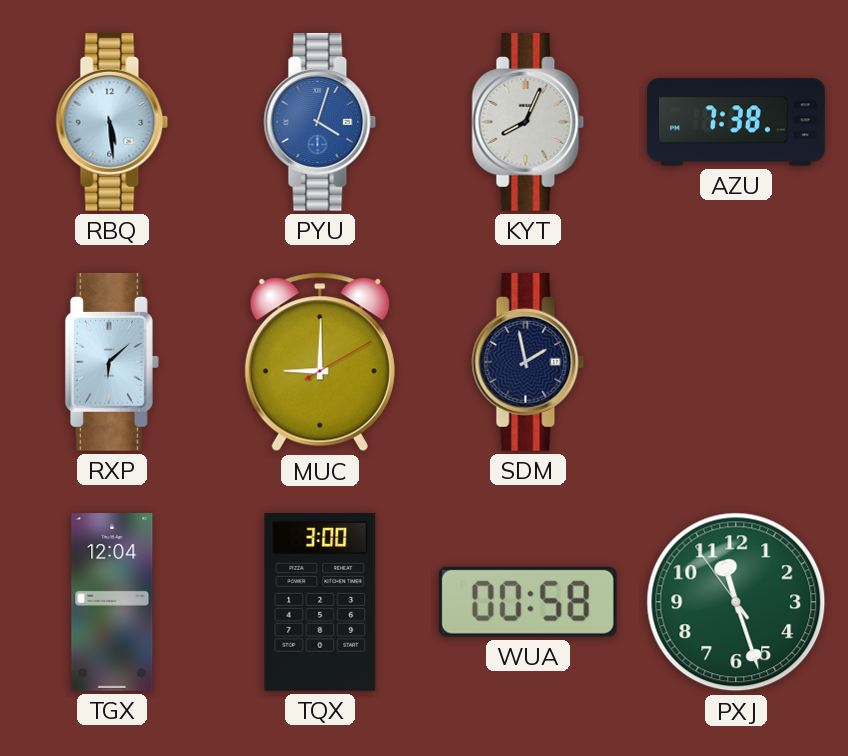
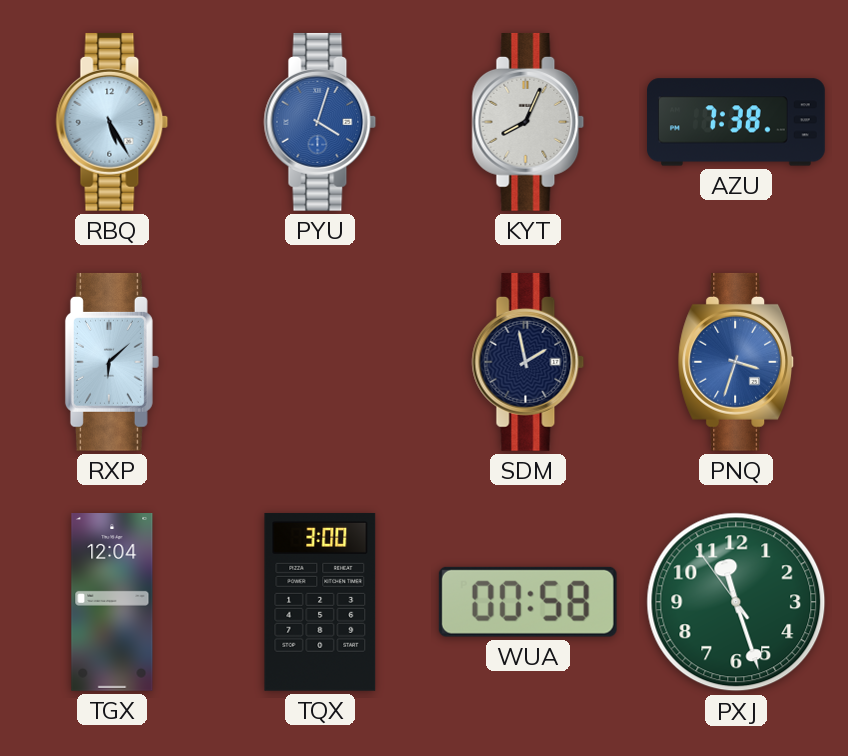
RBQ: 5:29 -> 5:25
MUC: 9:00 -> none
PNQ: none -> 3:33
